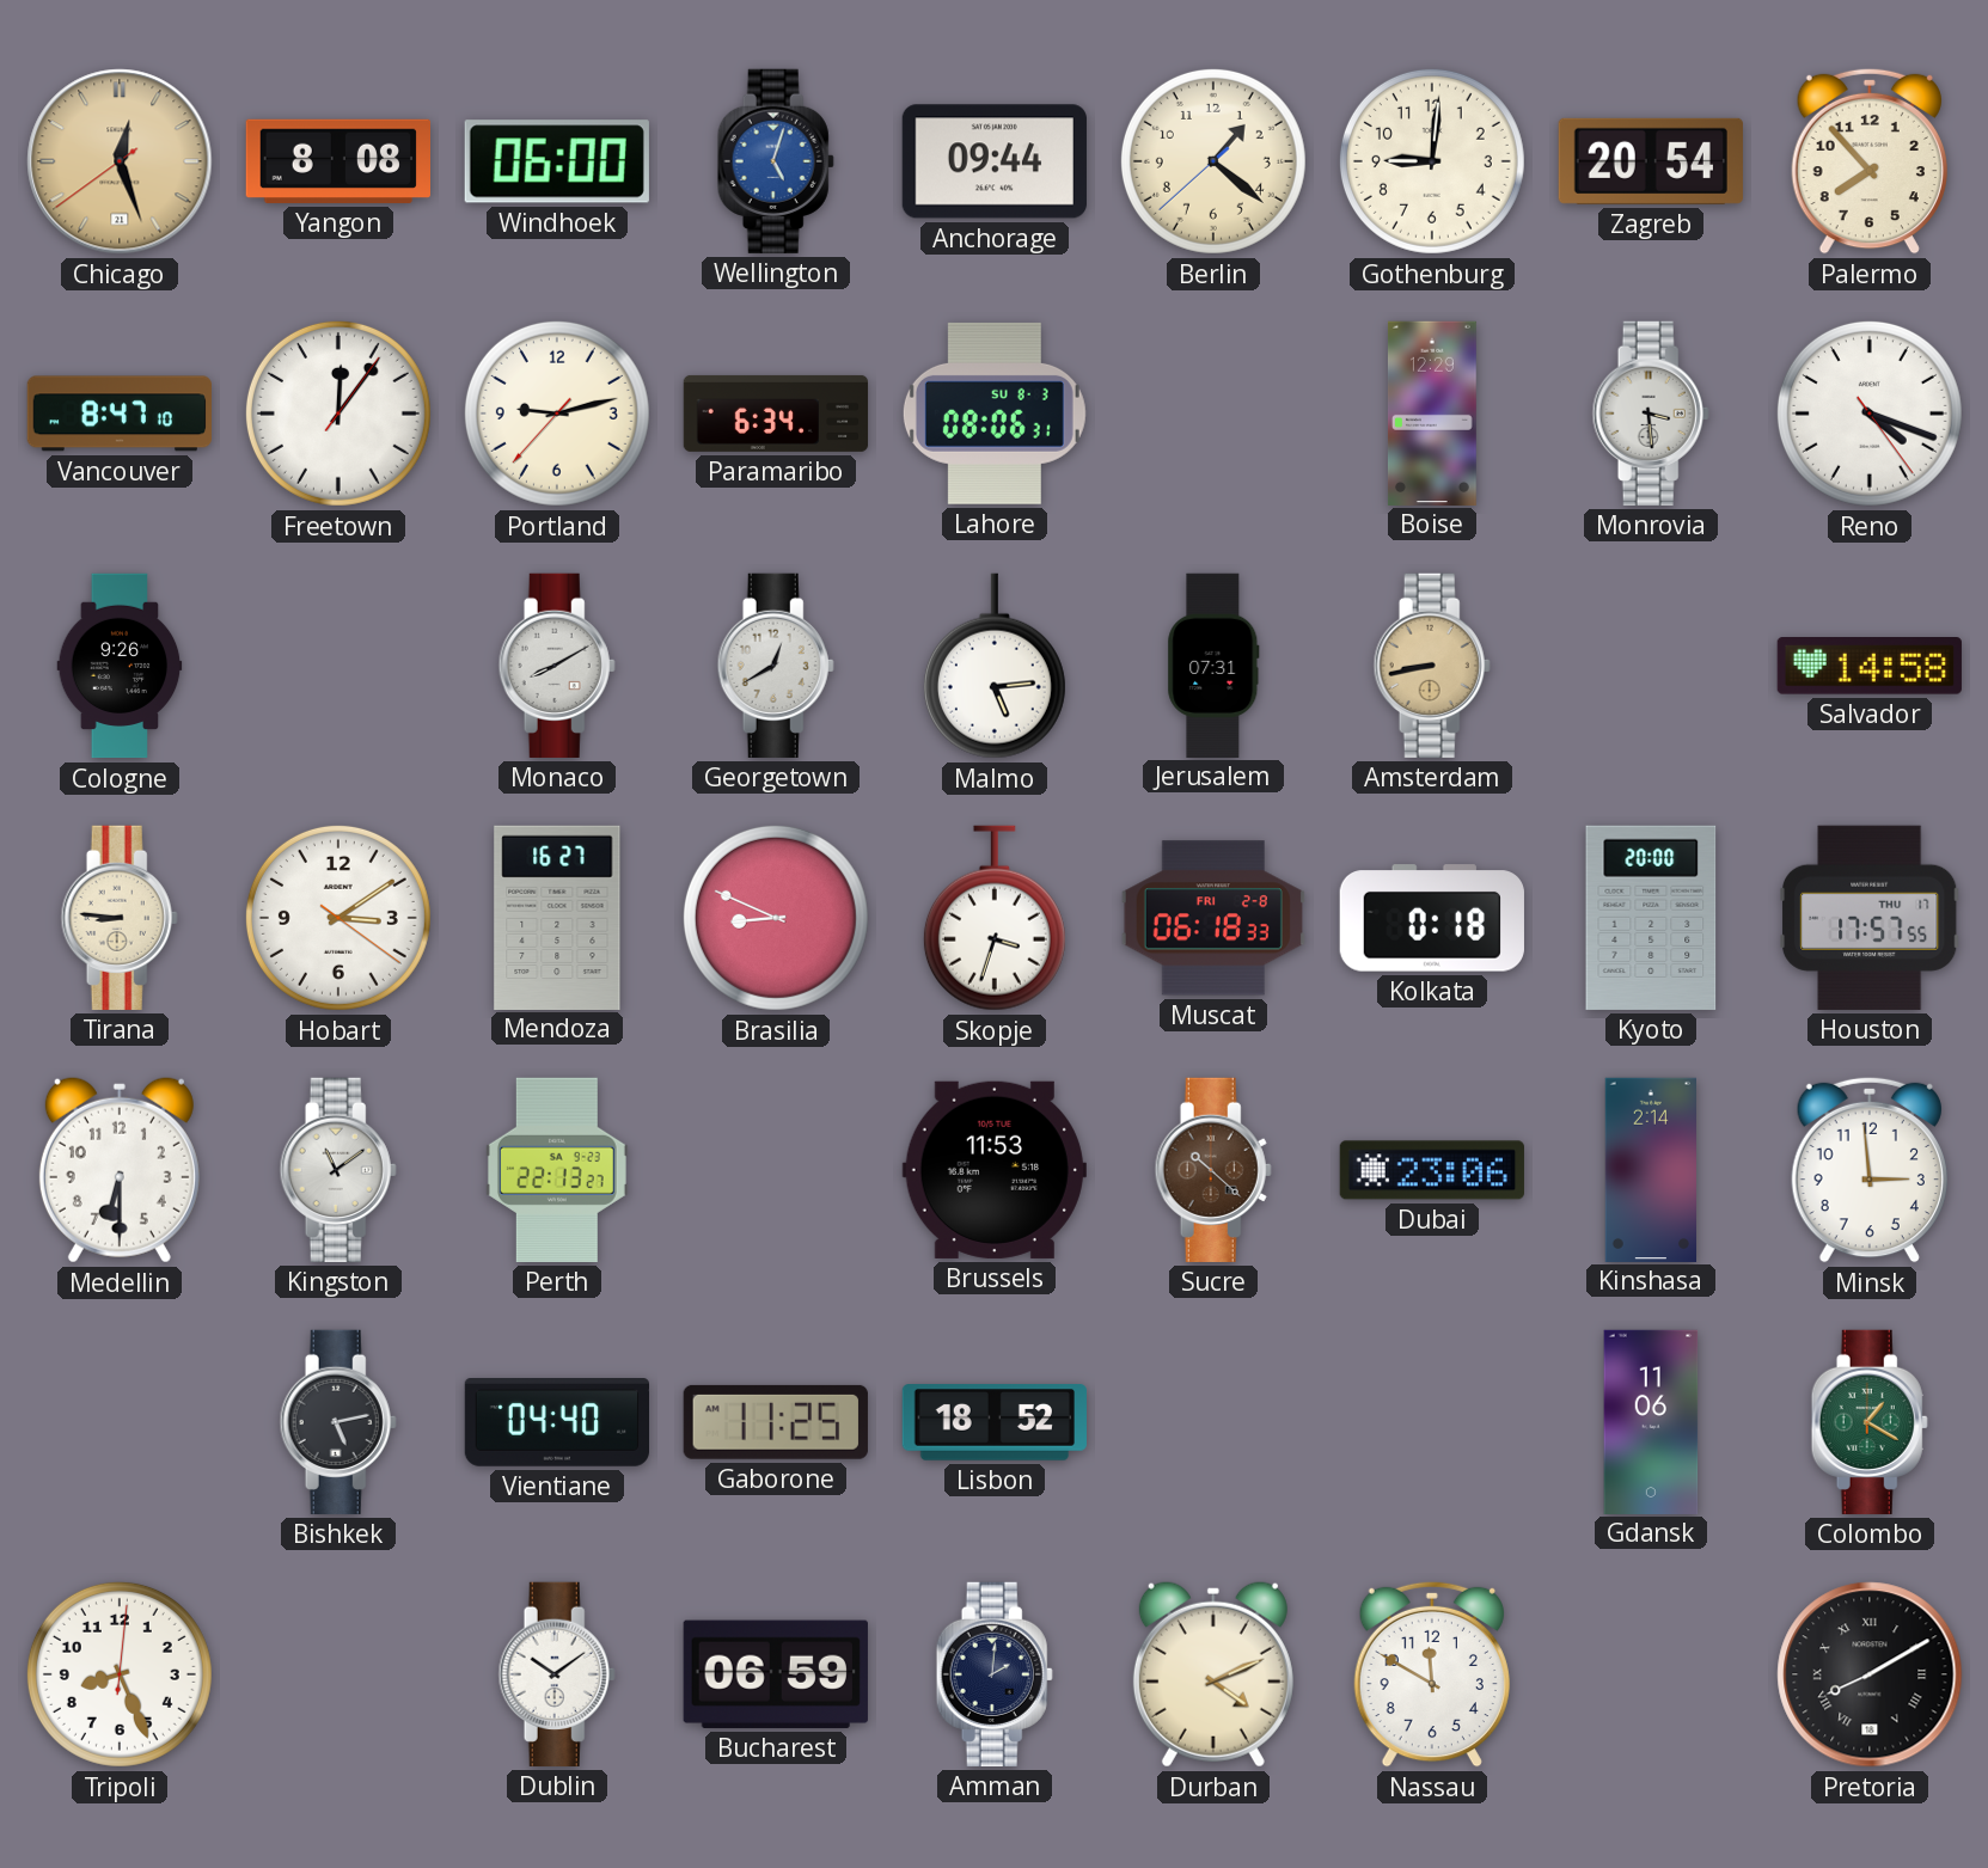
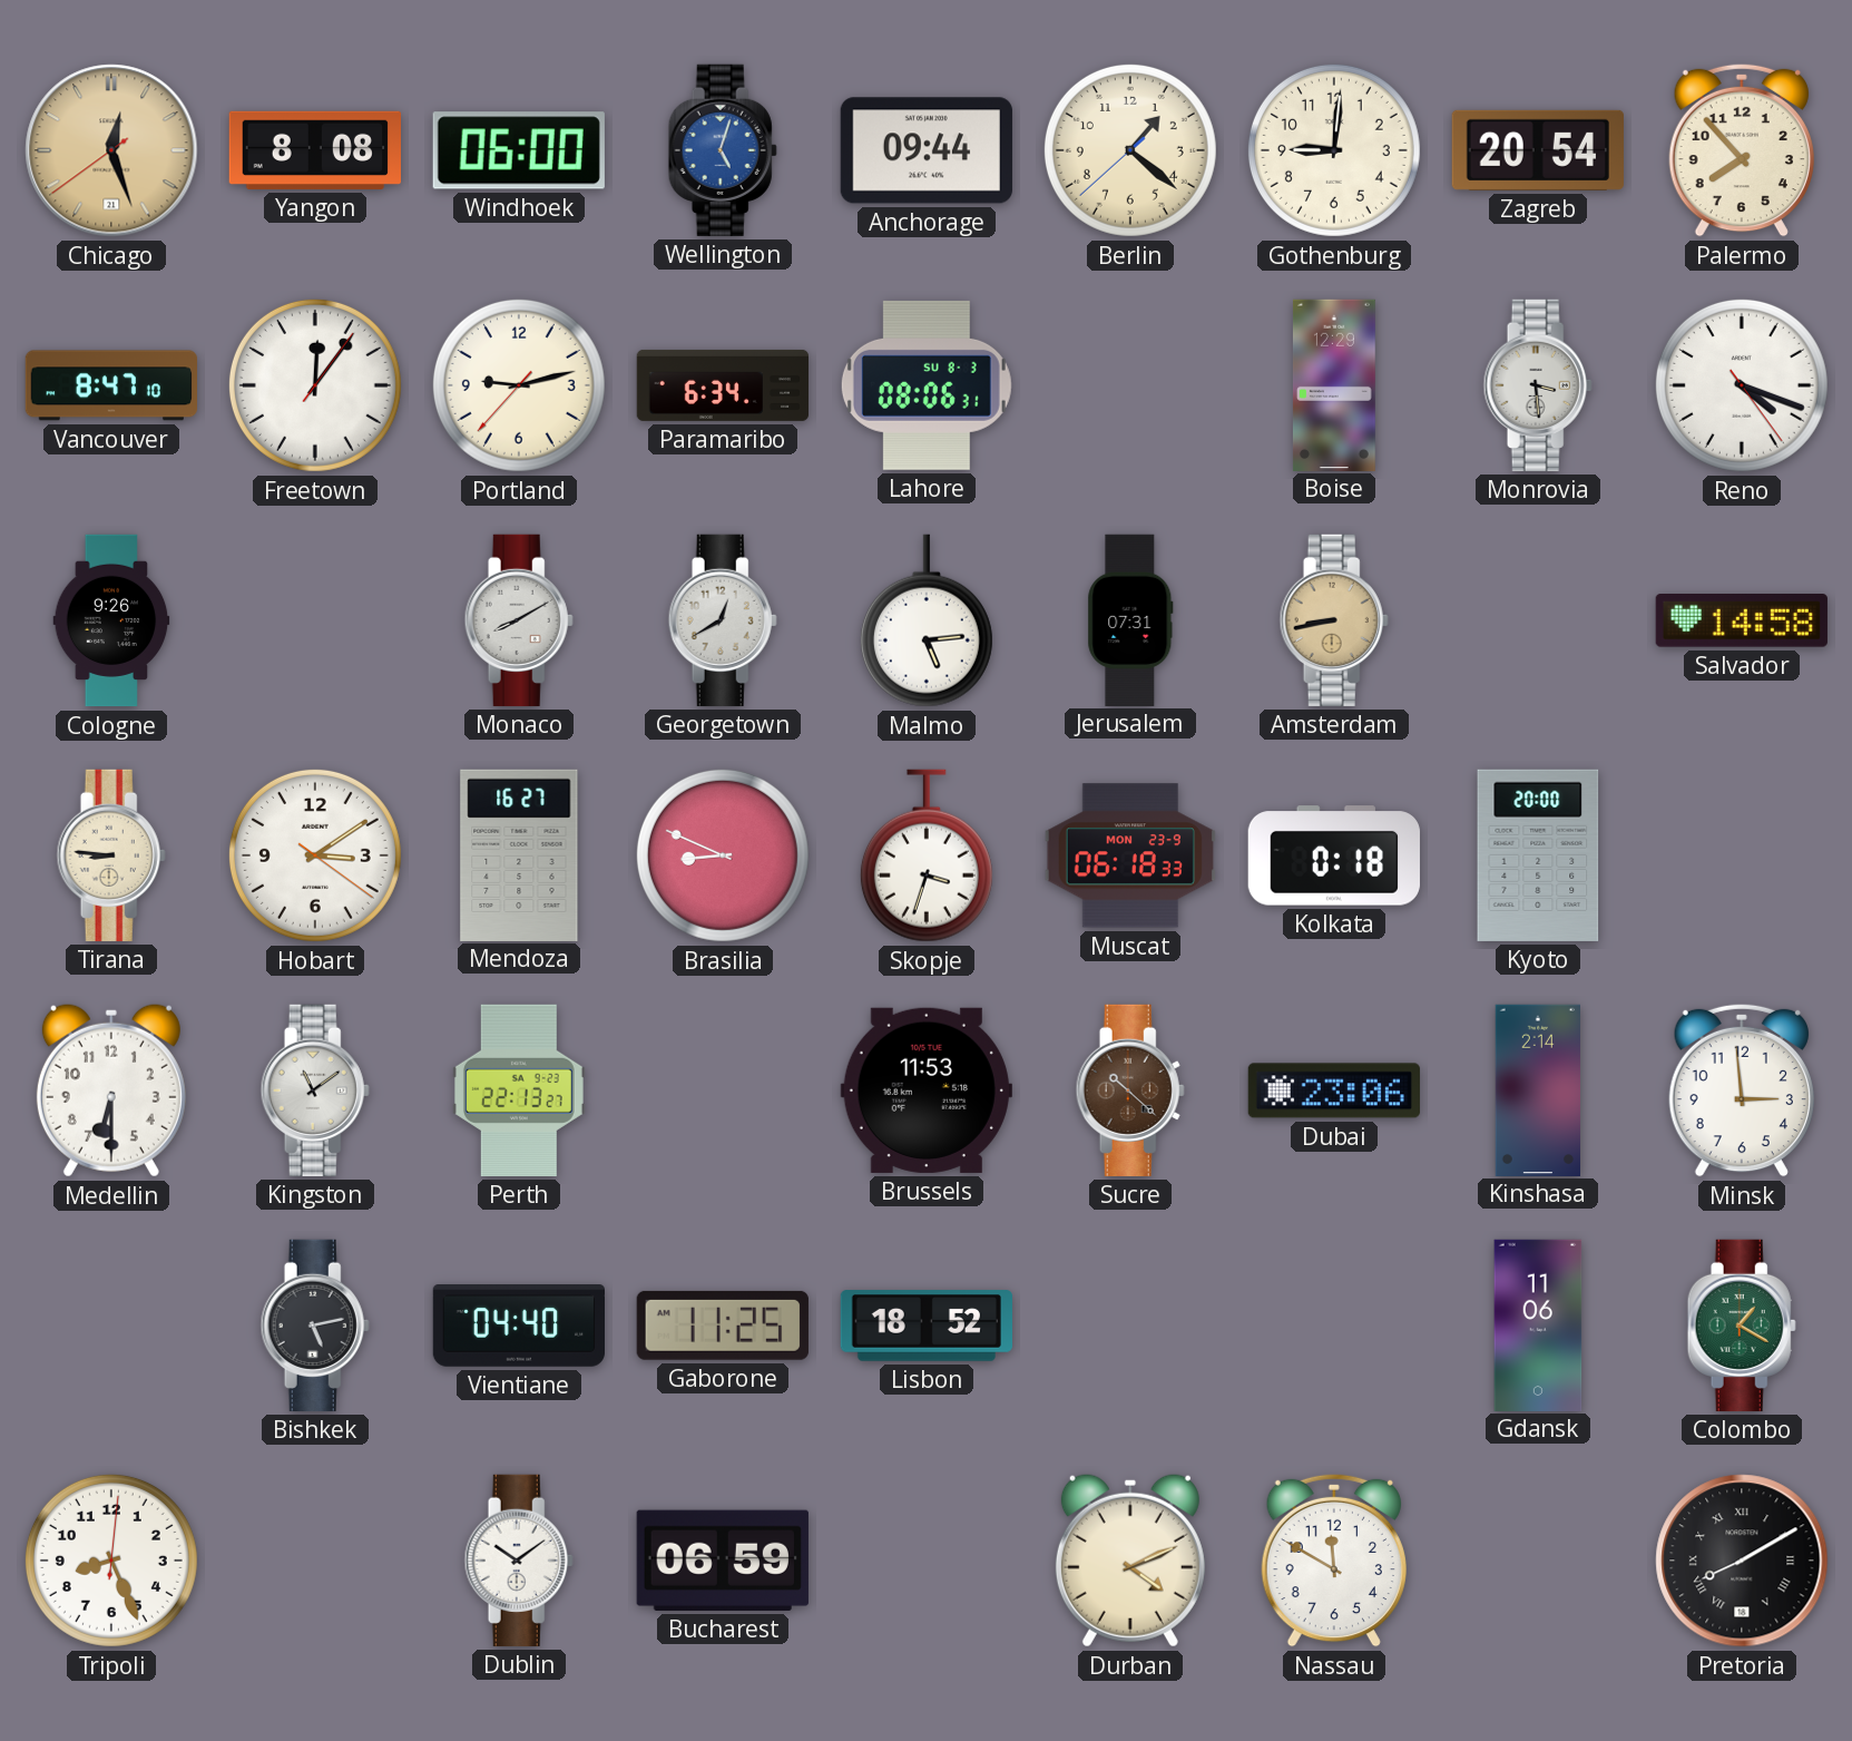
Muscat date: FRI 2-8 -> MON 23-9
Houston: 17:57 -> none
Amman: 2:01 -> none
